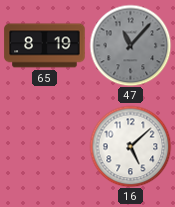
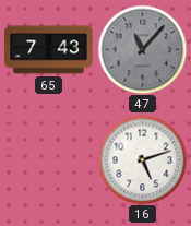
65: 8:19 -> 7:43
16: 5:08 -> 5:12
